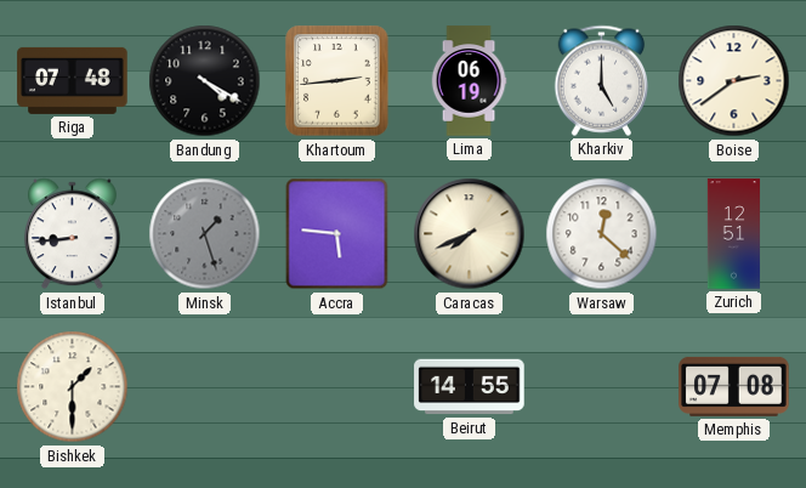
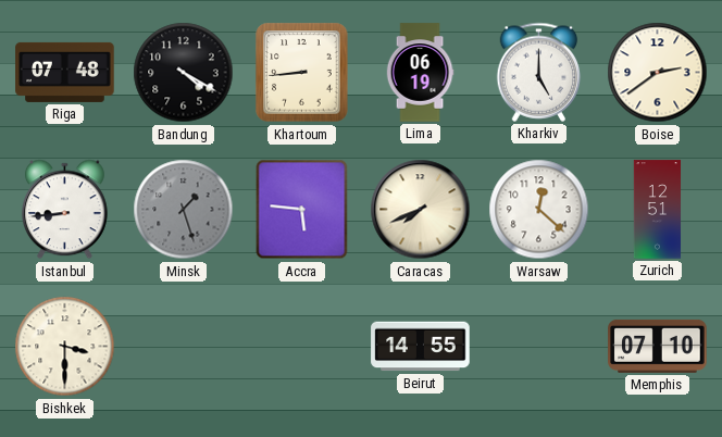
Khartoum: 2:44 -> 8:44
Bishkek: 1:30 -> 3:30
Memphis: 07:08 -> 07:10
